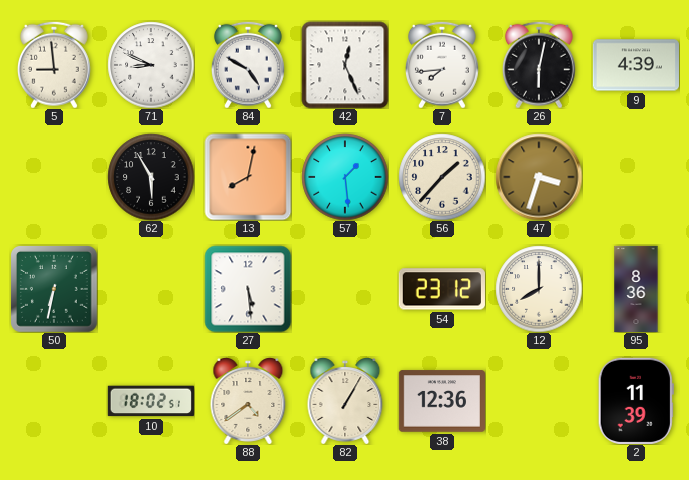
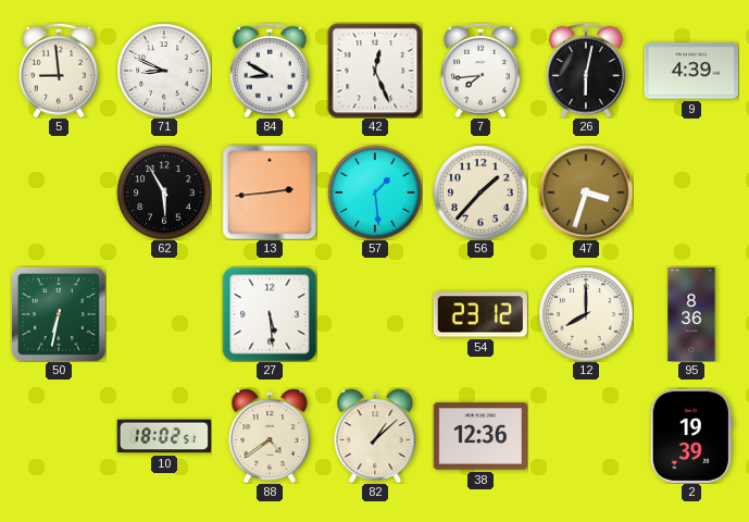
84: 4:50 -> 8:50
13: 8:02 -> 2:44
82: 1:05 -> 1:08
2: 11:39 -> 19:39
